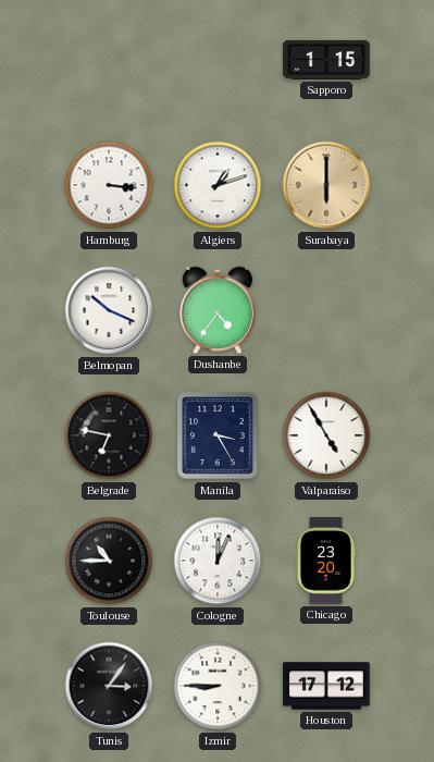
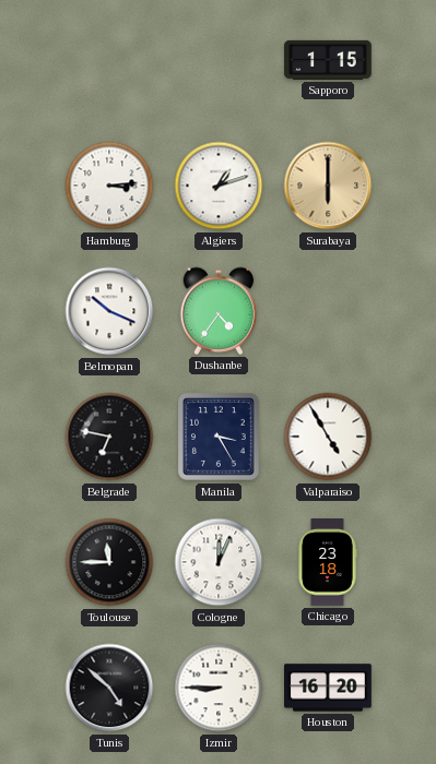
Hamburg: 3:16 -> 3:14
Toulouse: 10:45 -> 11:45
Chicago: 23:20 -> 23:18
Tunis: 3:06 -> 4:52
Houston: 17:12 -> 16:20
